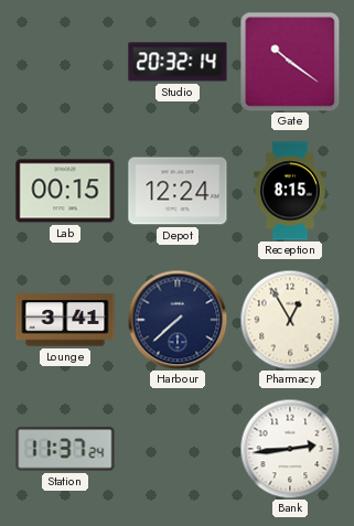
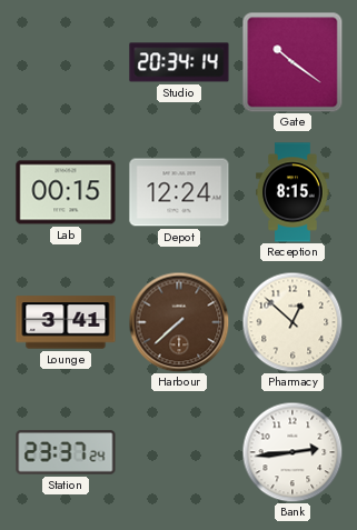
Studio: 20:32 -> 20:34
Harbour dial: navy -> brown
Pharmacy: 12:55 -> 12:52
Station: 11:37 -> 23:37
